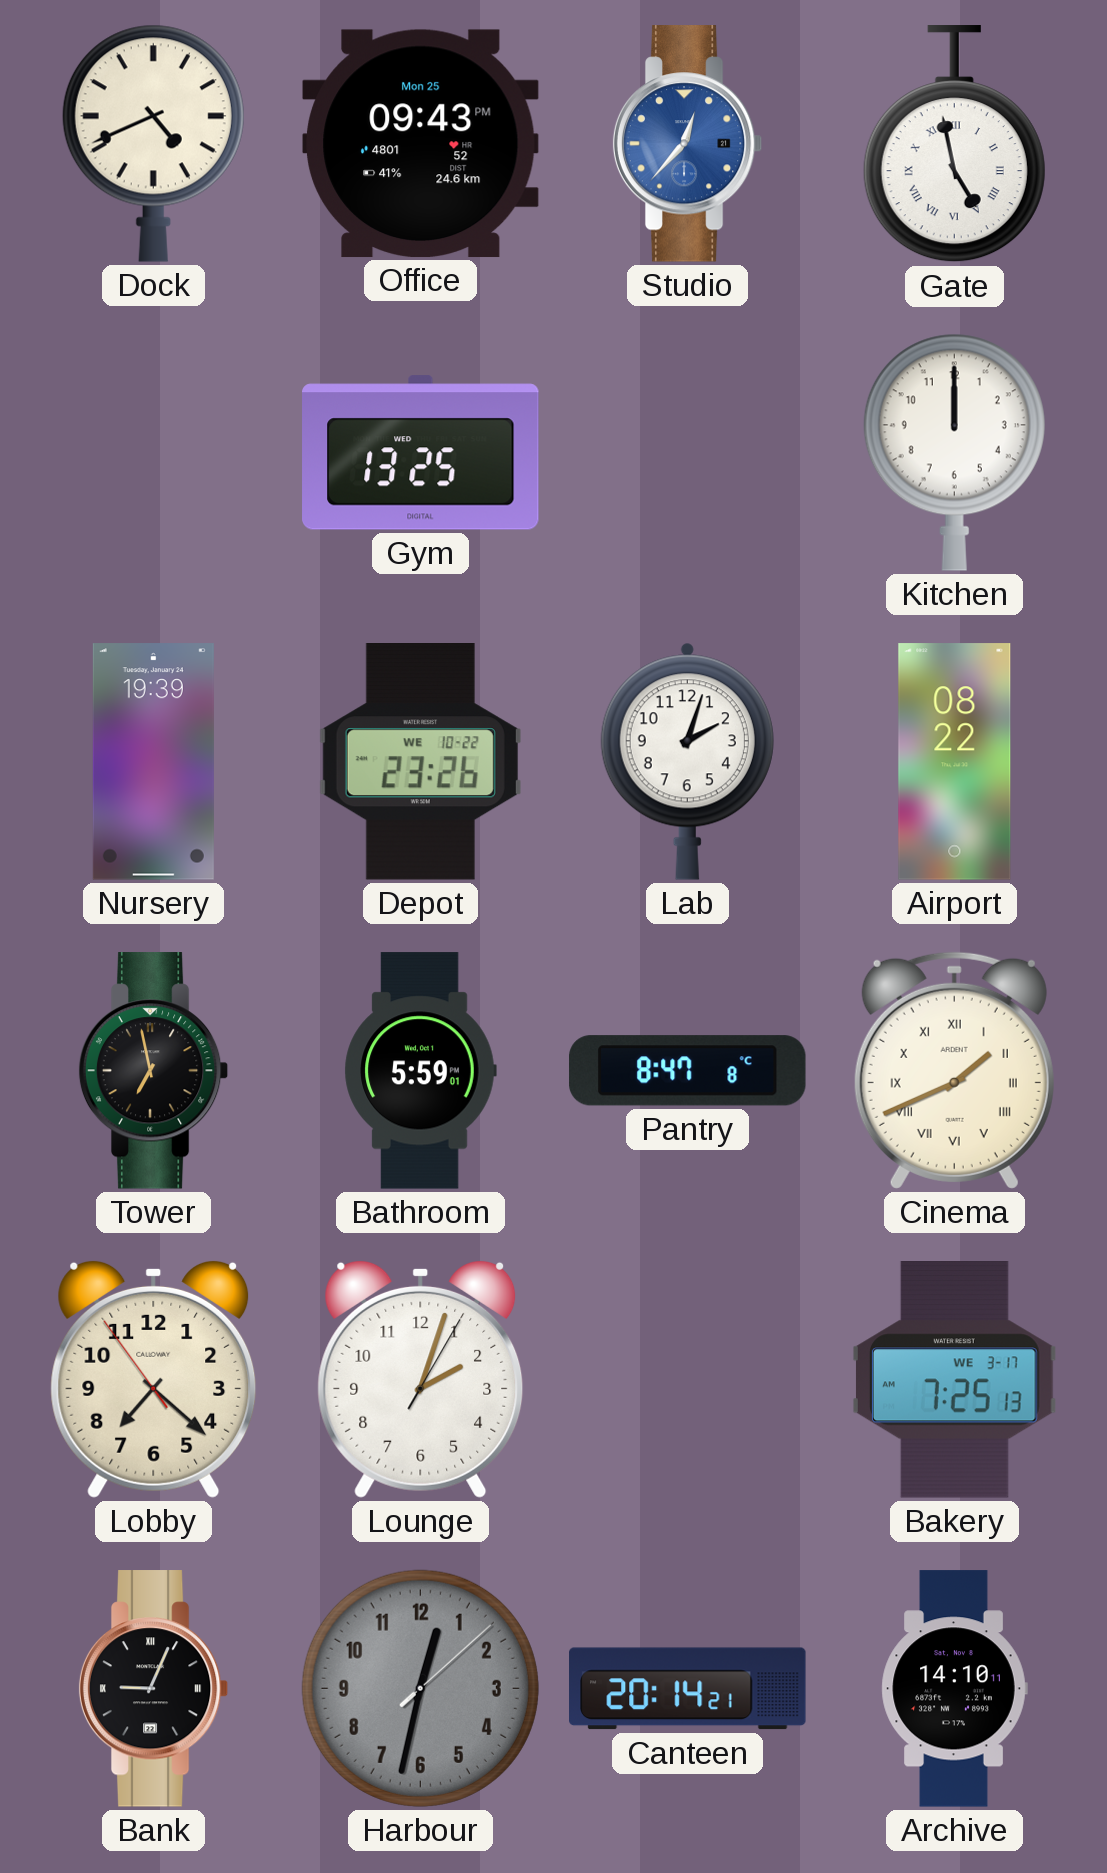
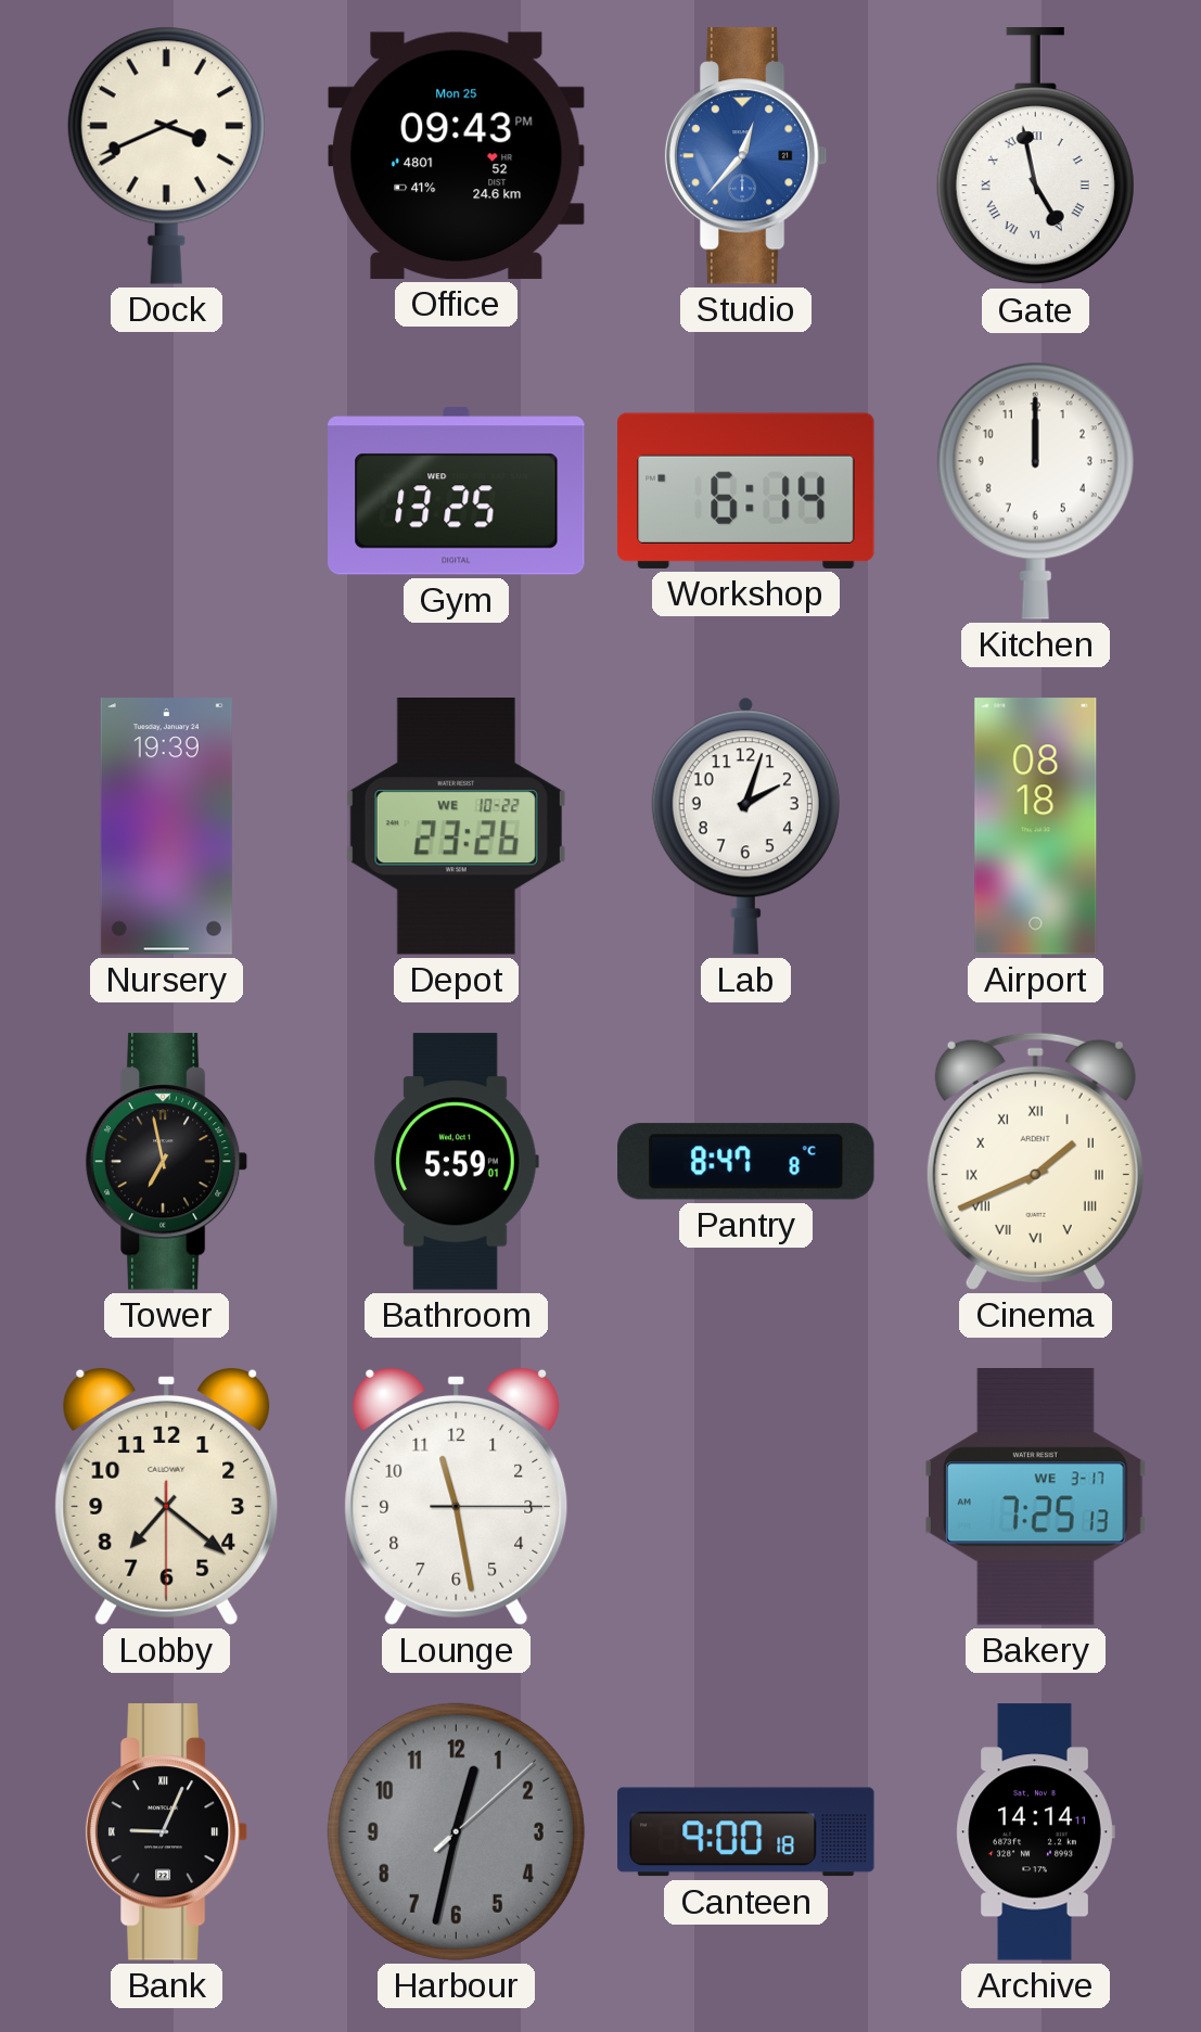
Dock: 4:41 -> 3:41
Workshop: none -> 6:14
Airport: 08:22 -> 08:18
Lobby: 7:21:54 -> 7:21:30
Lounge: 2:03 -> 11:28
Canteen: 20:14 -> 9:00
Archive: 14:10 -> 14:14
